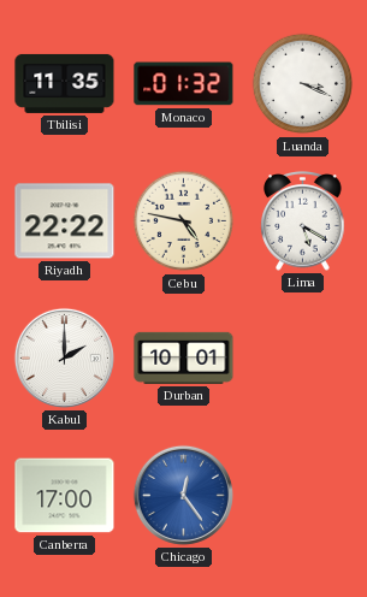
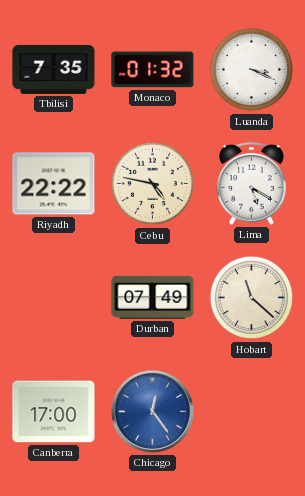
Tbilisi: 11:35 -> 7:35
Kabul: 2:00 -> none
Durban: 10:01 -> 07:49
Hobart: none -> 11:22
